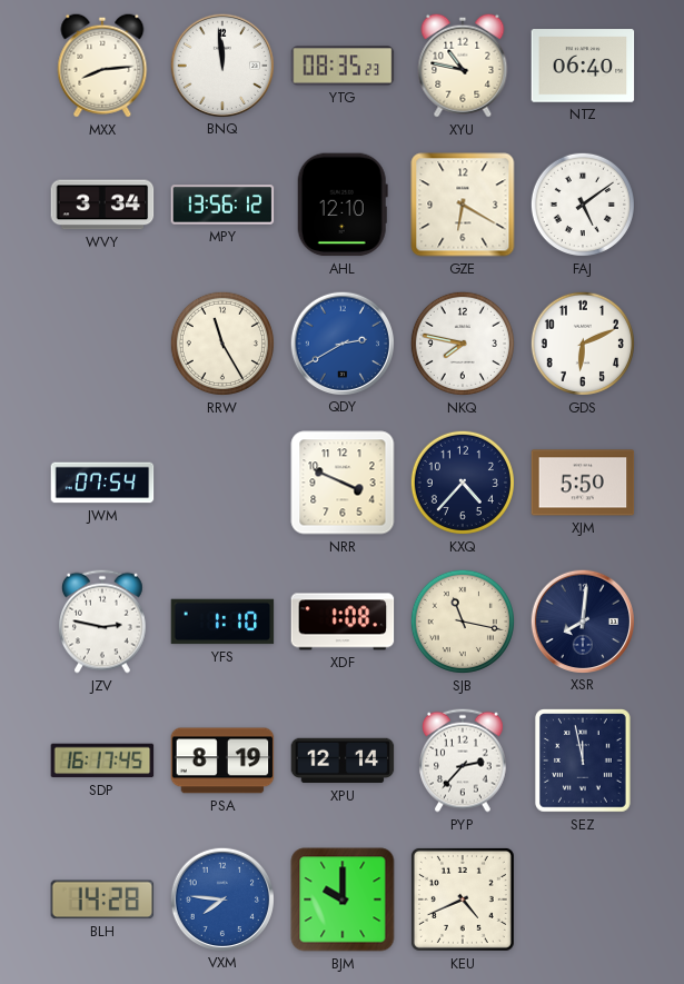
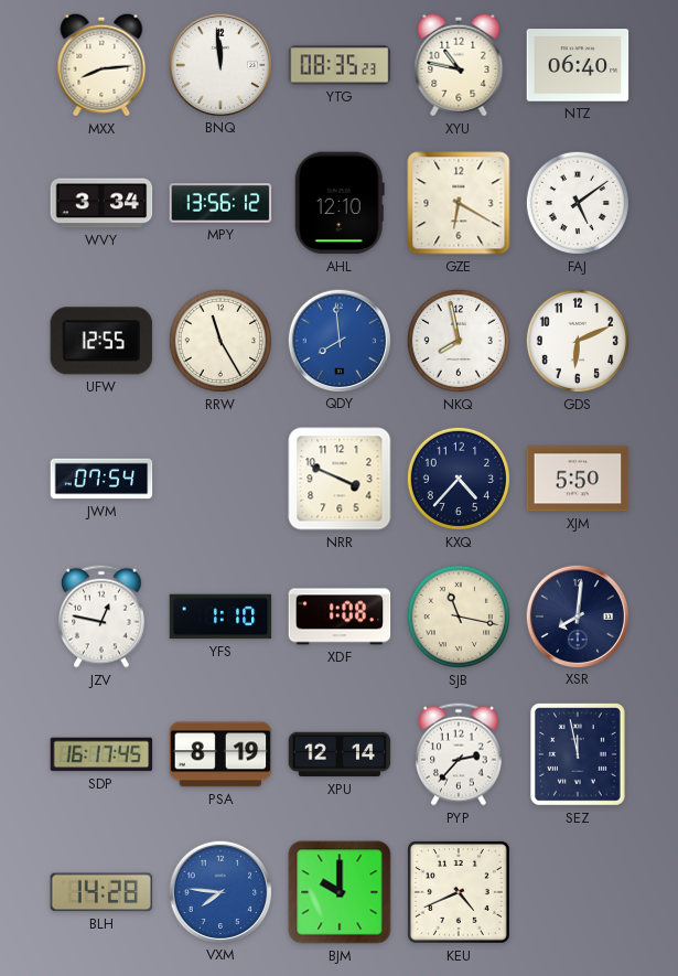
UFW: none -> 12:55
QDY: 2:40 -> 7:59
NKQ: 7:47 -> 7:58
JZV: 2:47 -> 12:47
